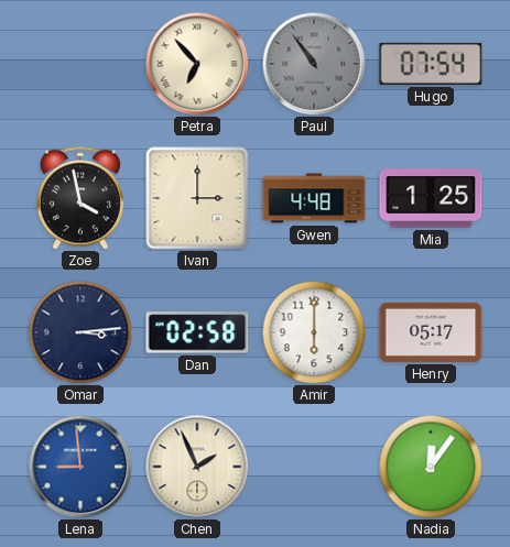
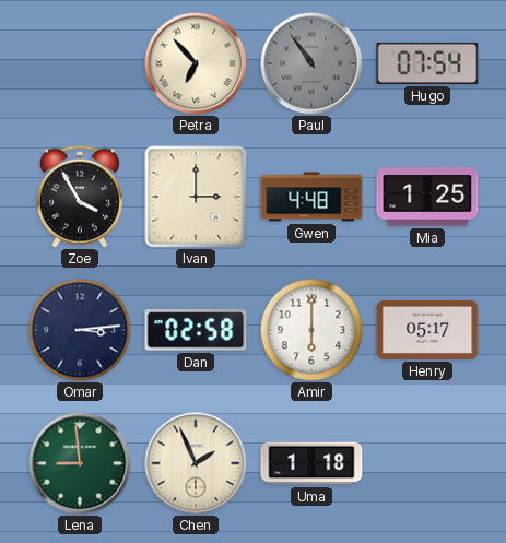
Zoe: 3:58 -> 3:55
Lena dial: blue -> green
Uma: none -> 1:18
Nadia: 12:06 -> none
